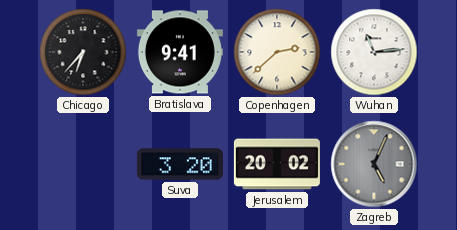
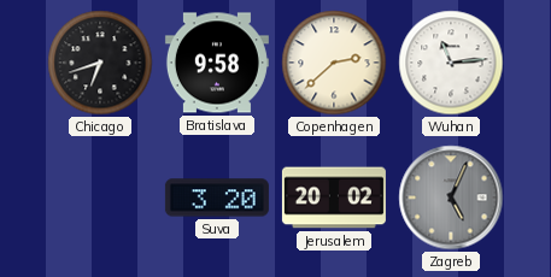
Chicago: 6:37 -> 6:42
Bratislava: 9:41 -> 9:58
